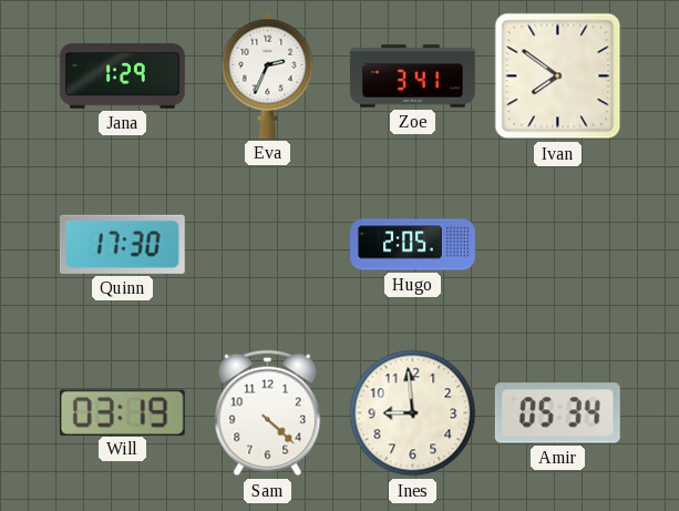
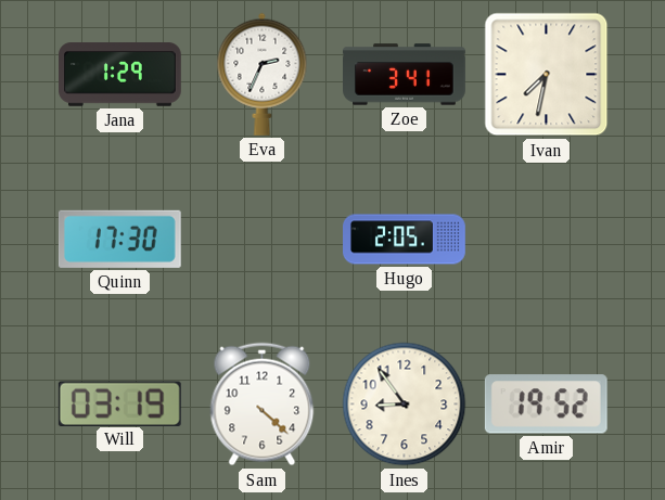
Ivan: 7:51 -> 7:32
Ines: 8:59 -> 8:54
Amir: 05:34 -> 19:52
